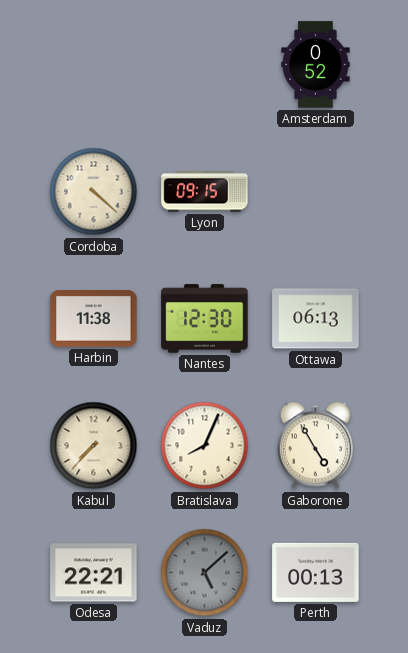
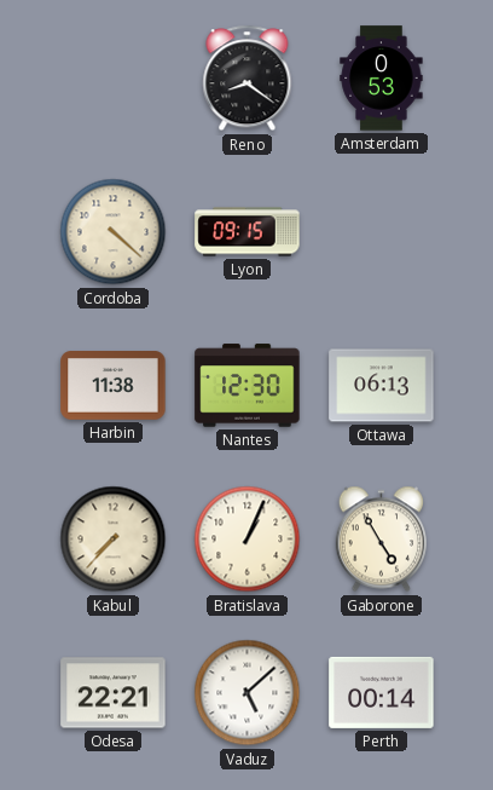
Reno: none -> 8:21
Amsterdam: 0:52 -> 0:53
Bratislava: 8:04 -> 1:04
Vaduz dial: grey -> white
Perth: 00:13 -> 00:14
